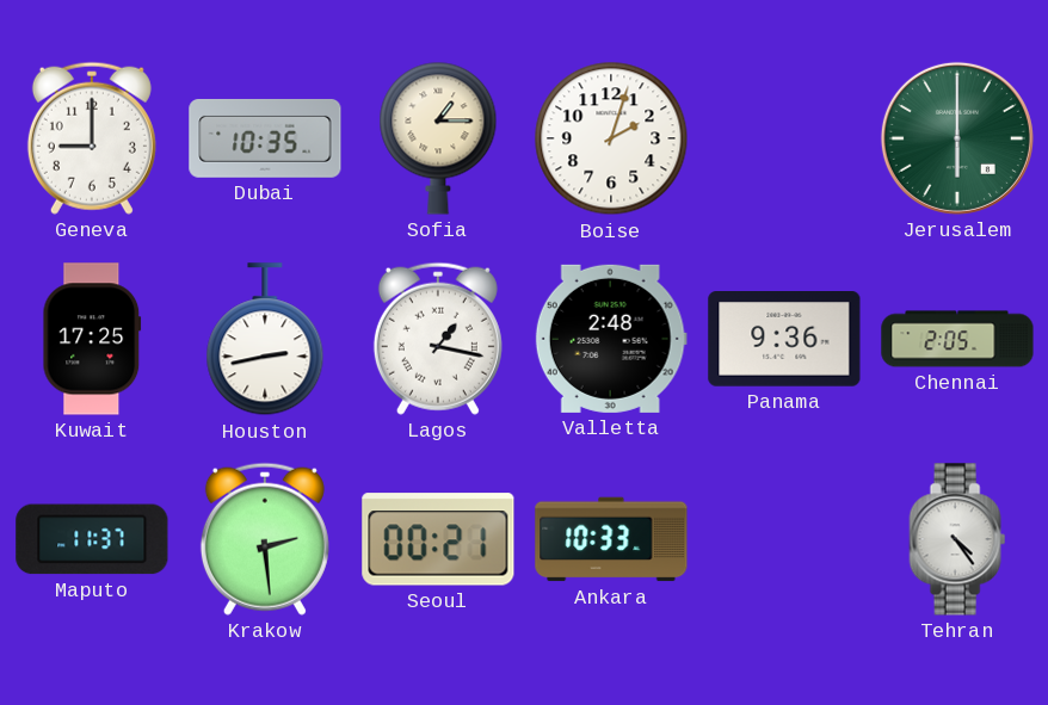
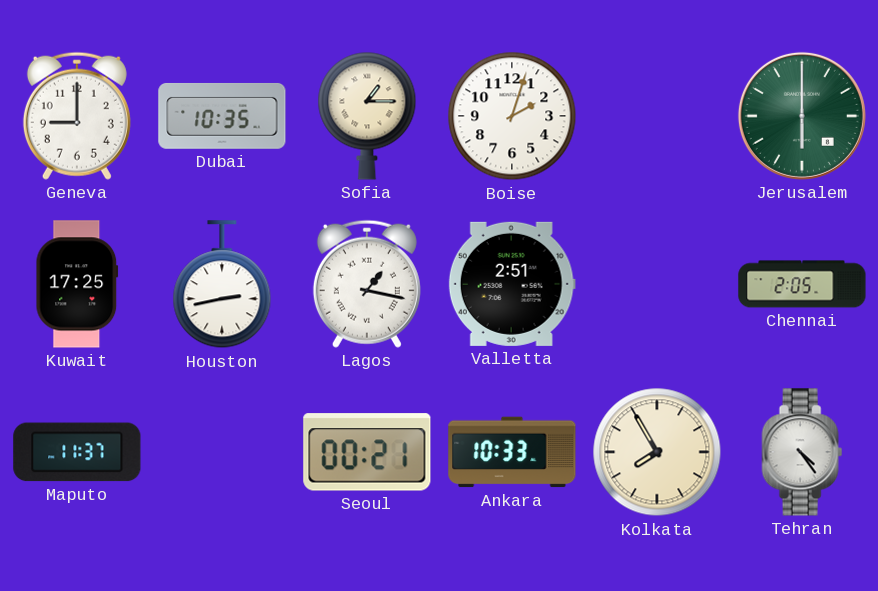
Valletta: 2:48 -> 2:51
Panama: 9:36 -> none
Krakow: 2:29 -> none
Kolkata: none -> 7:55
